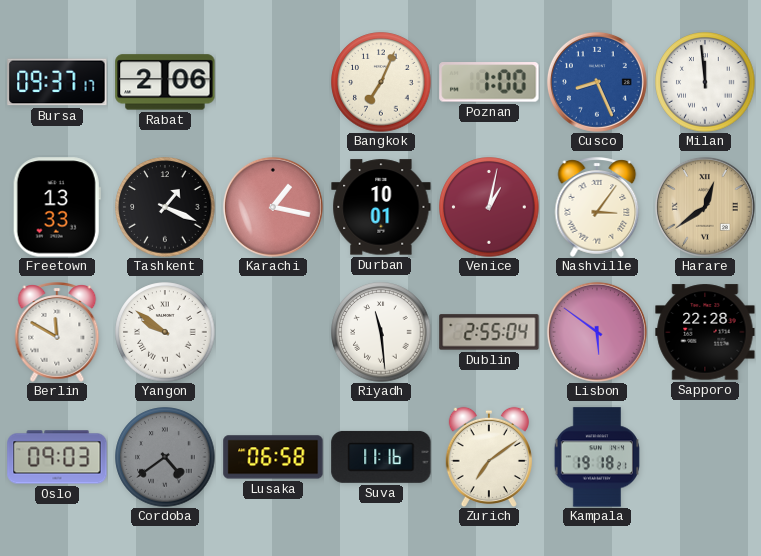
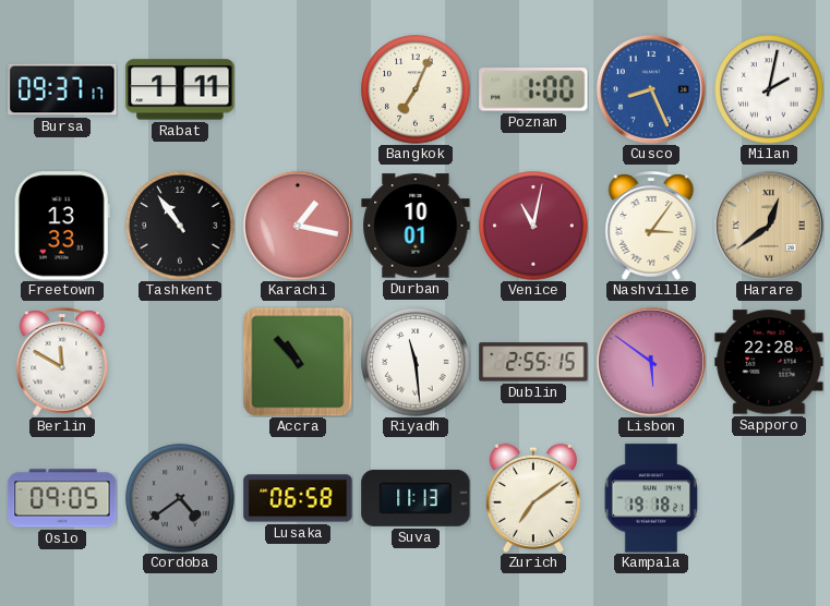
Rabat: 2:06 -> 1:11
Milan: 11:59 -> 2:02
Tashkent: 1:19 -> 10:54
Venice: 1:02 -> 11:02
Yangon: 9:51 -> none
Accra: none -> 10:53
Dublin: 2:55:04 -> 2:55:15
Oslo: 09:03 -> 09:05
Suva: 11:16 -> 11:13
